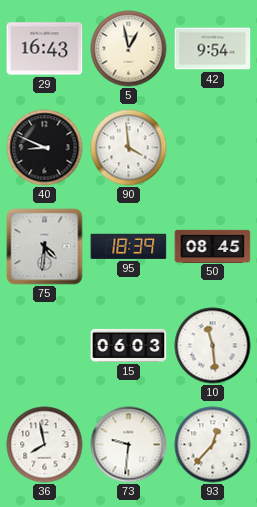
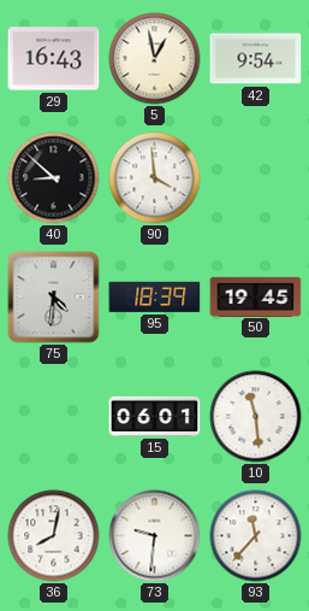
40: 8:49 -> 8:52
50: 08:45 -> 19:45
15: 06:03 -> 06:01
36: 7:58 -> 8:02
93: 12:37 -> 11:37
